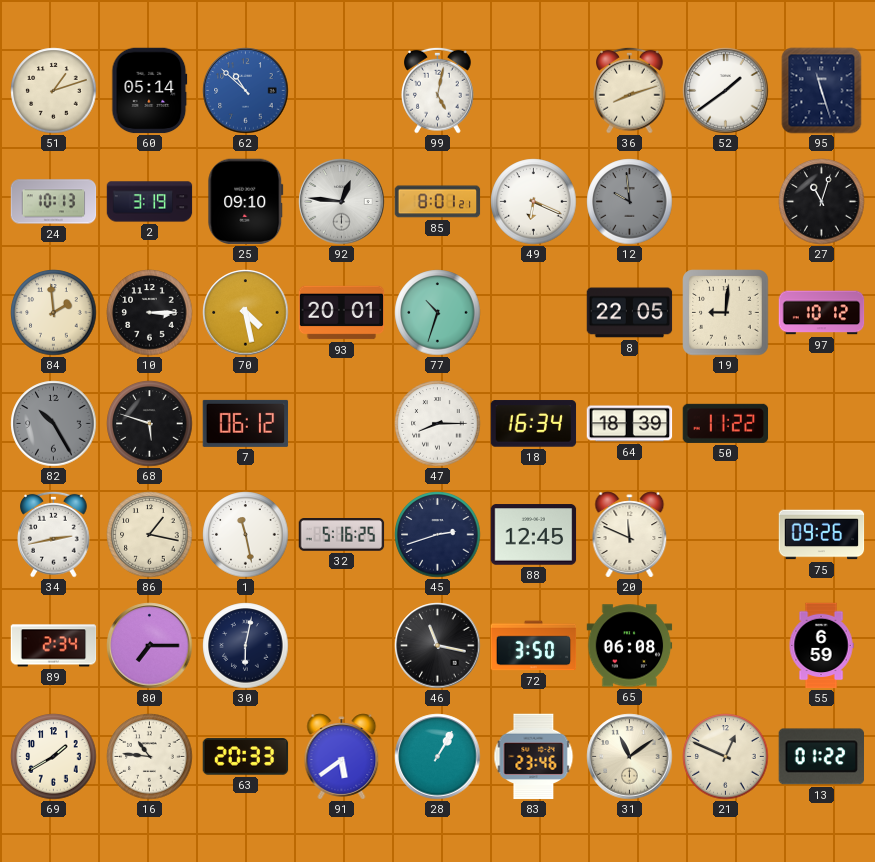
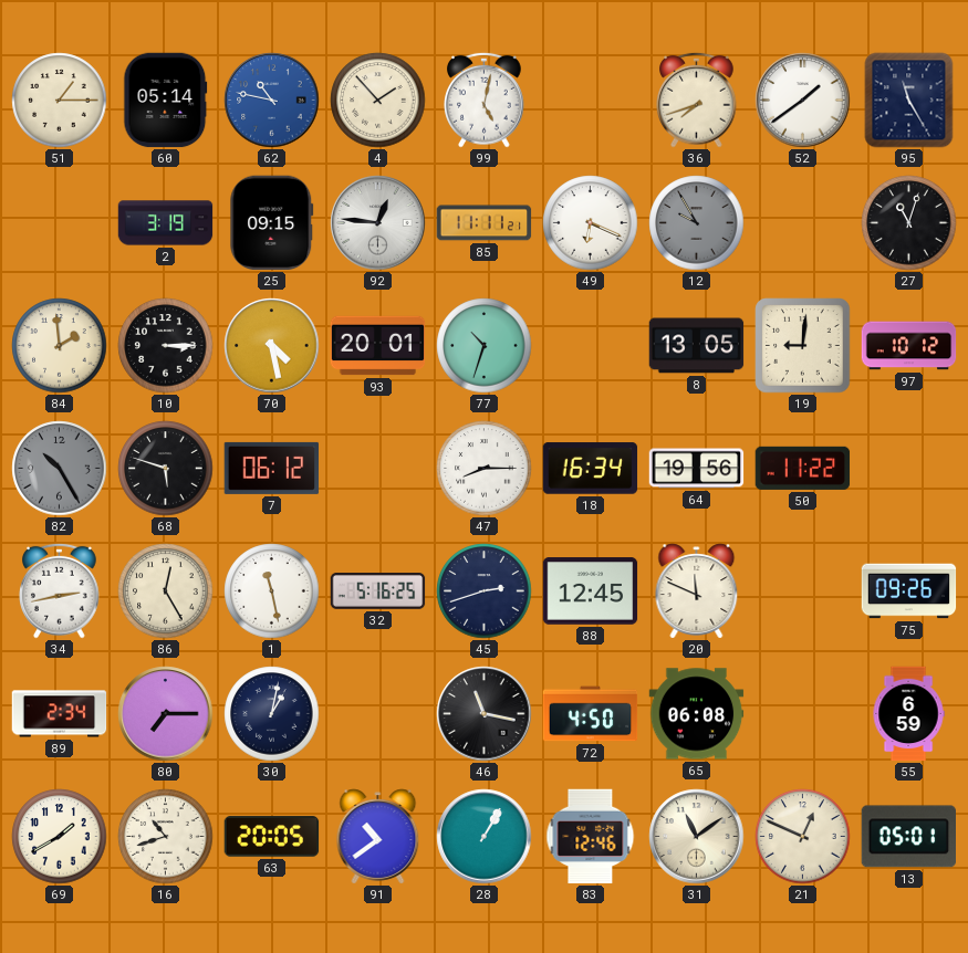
51: 1:12 -> 1:15
62: 10:52 -> 10:47
4: none -> 1:53
36: 8:12 -> 7:42
95: 11:27 -> 11:25
24: 10:13 -> none
25: 09:10 -> 09:15
85: 8:01 -> 11:11
12: 9:59 -> 9:55
8: 22:05 -> 13:05
64: 18:39 -> 19:56
86: 1:17 -> 12:25
30: 6:02 -> 1:02
72: 3:50 -> 4:50
16: 10:46 -> 10:42
63: 20:33 -> 20:05
91: 5:39 -> 10:39
83: 23:46 -> 12:46
13: 01:22 -> 05:01
